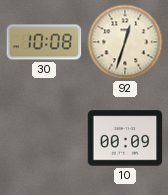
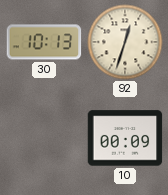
30: 10:08 -> 10:13
